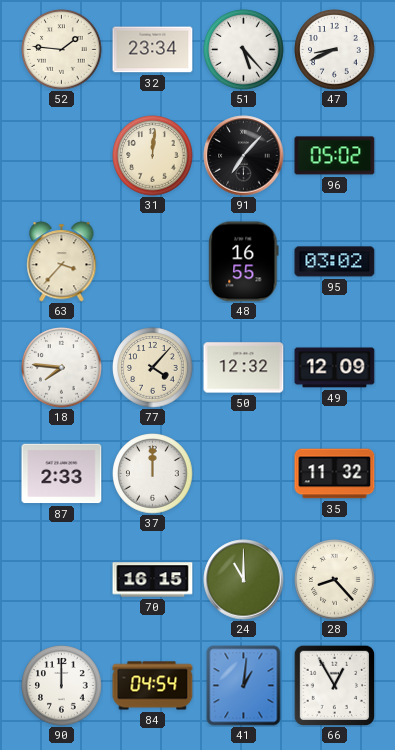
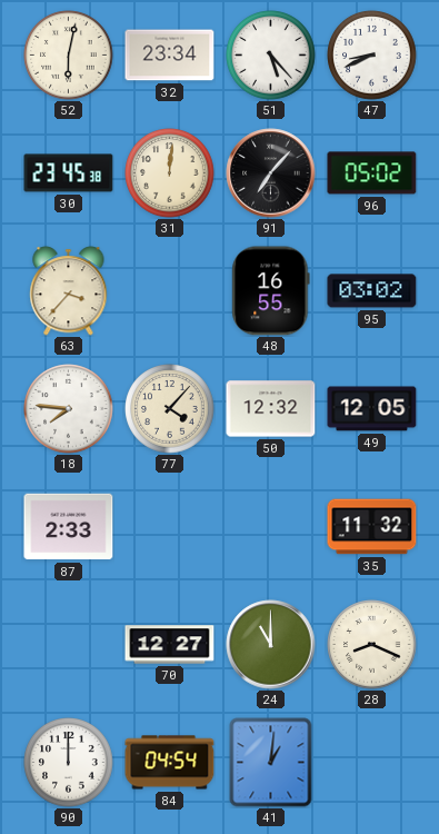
52: 1:46 -> 6:02
30: none -> 23:45
49: 12:09 -> 12:05
37: 12:00 -> none
70: 16:15 -> 12:27
28: 8:23 -> 8:19
66: 12:55 -> none
